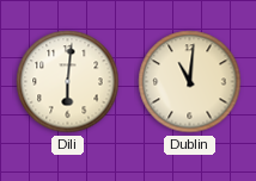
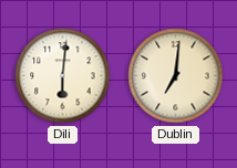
Dublin: 11:01 -> 7:01
